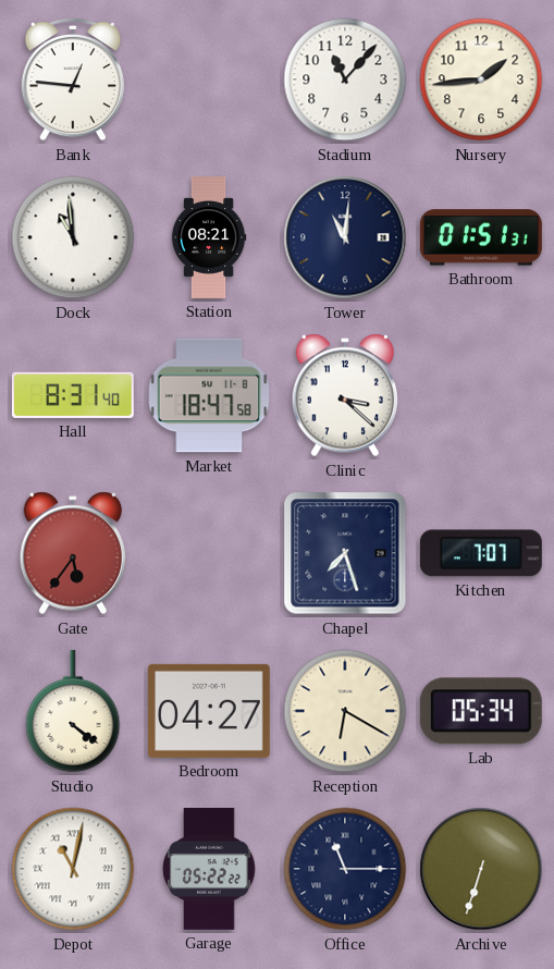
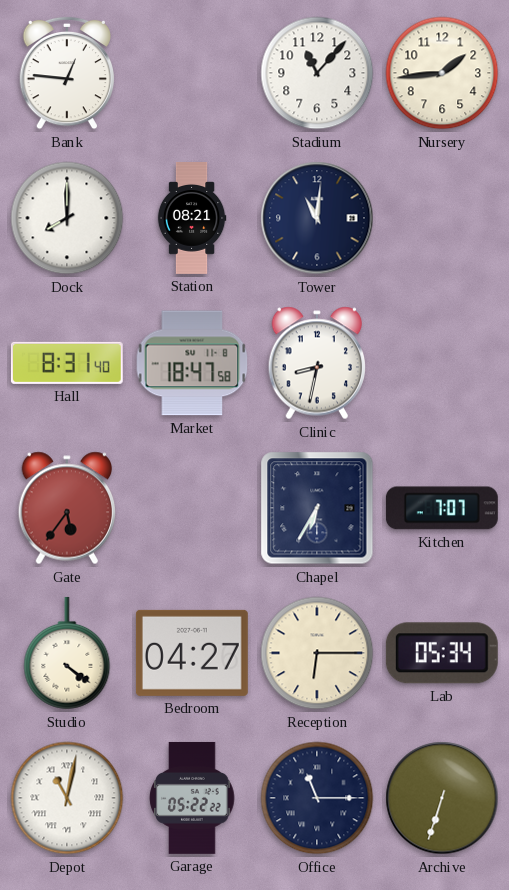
Dock: 10:59 -> 8:00
Bathroom: 01:51 -> none
Clinic: 3:22 -> 8:32
Chapel: 7:27 -> 6:35
Reception: 6:20 -> 6:15
